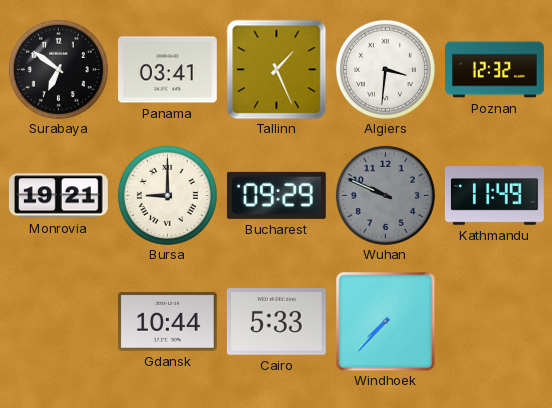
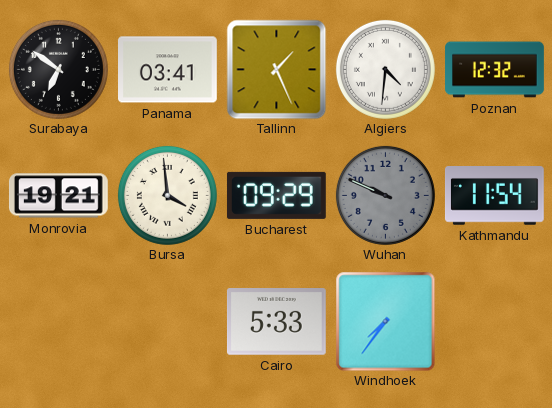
Algiers: 3:31 -> 4:31
Bursa: 9:00 -> 3:59
Kathmandu: 11:49 -> 11:54
Gdansk: 10:44 -> none
Windhoek: 7:37 -> 7:36
